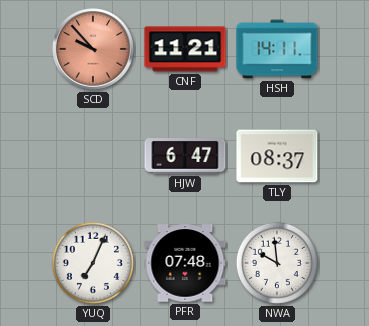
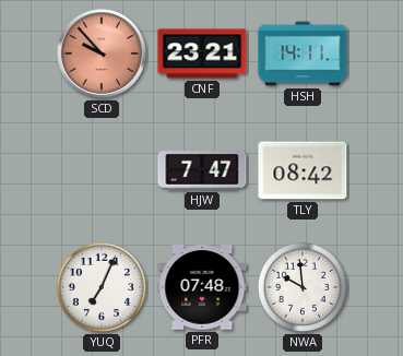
CNF: 11:21 -> 23:21
HJW: 6:47 -> 7:47
TLY: 08:37 -> 08:42
